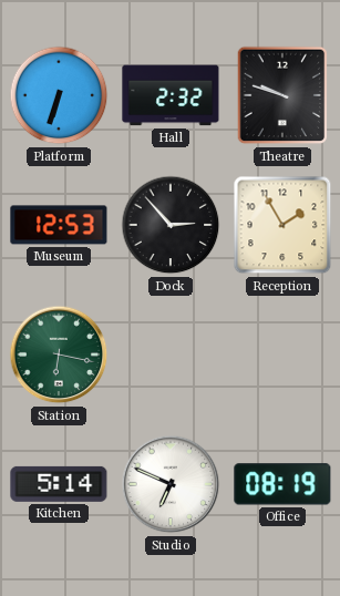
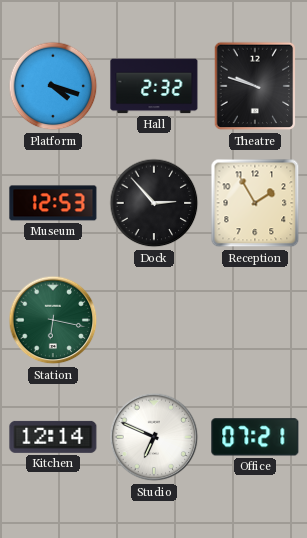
Platform: 6:33 -> 4:18
Kitchen: 5:14 -> 12:14
Office: 08:19 -> 07:21
